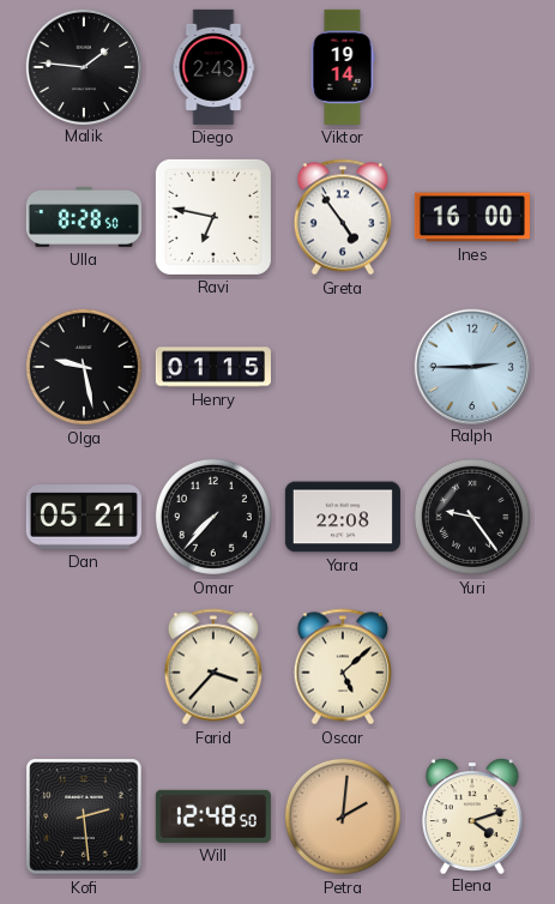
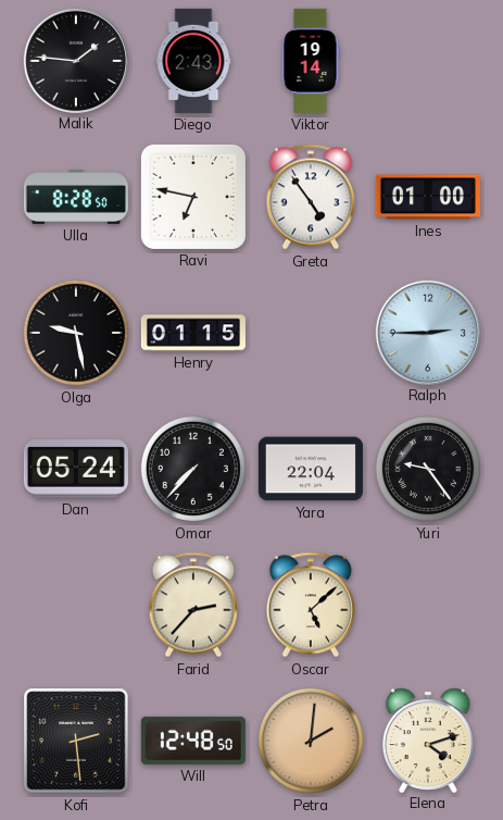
Ines: 16:00 -> 01:00
Dan: 05:21 -> 05:24
Yara: 22:08 -> 22:04
Farid: 3:37 -> 2:37
